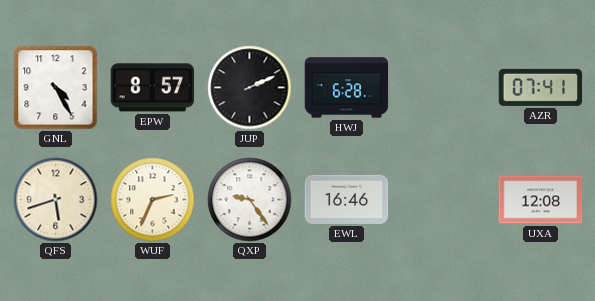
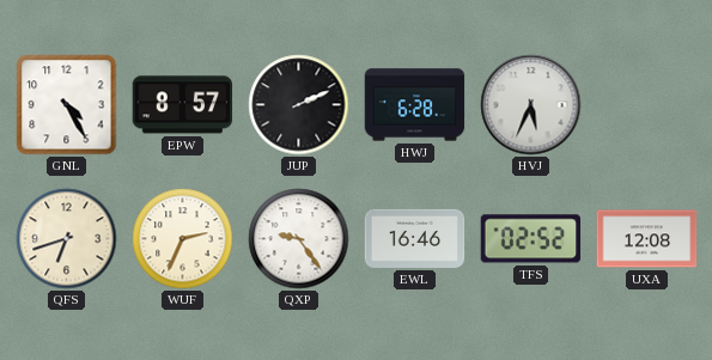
HVJ: none -> 5:34
AZR: 07:41 -> none
QFS: 5:42 -> 6:42
TFS: none -> 02:52
